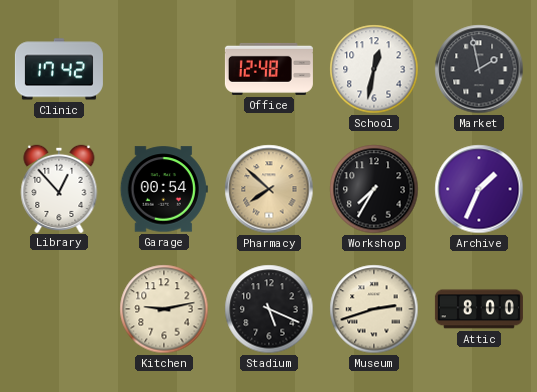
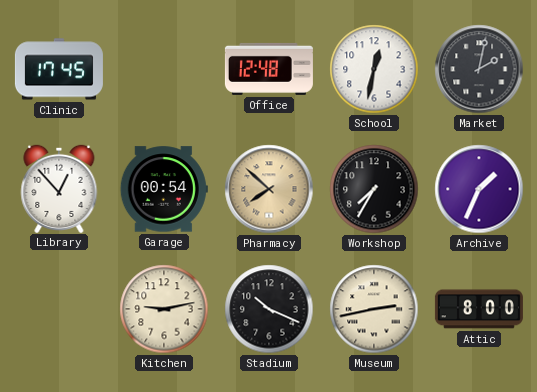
Clinic: 17:42 -> 17:45
Market: 1:58 -> 2:02
Stadium: 5:19 -> 10:19
Museum: 2:42 -> 2:43
